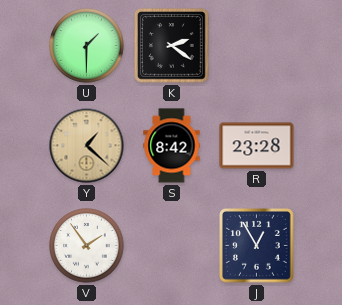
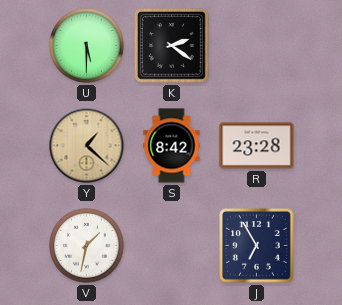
U: 1:30 -> 5:30
V: 1:54 -> 1:32
J: 12:55 -> 6:55
